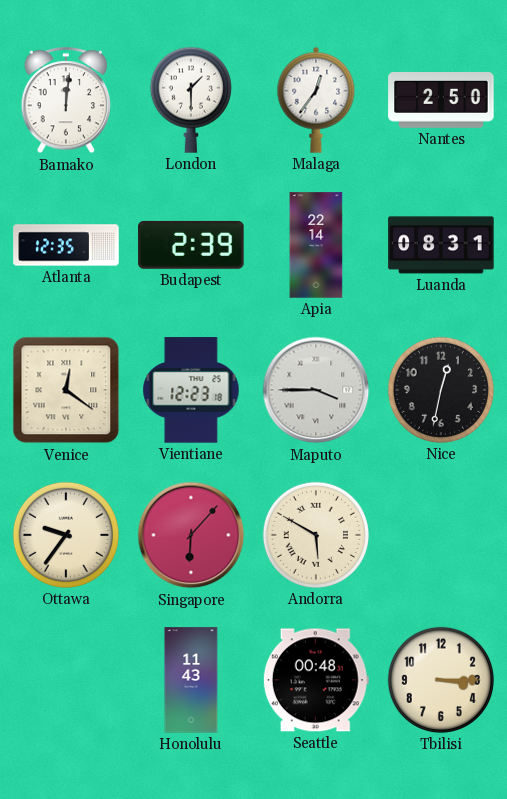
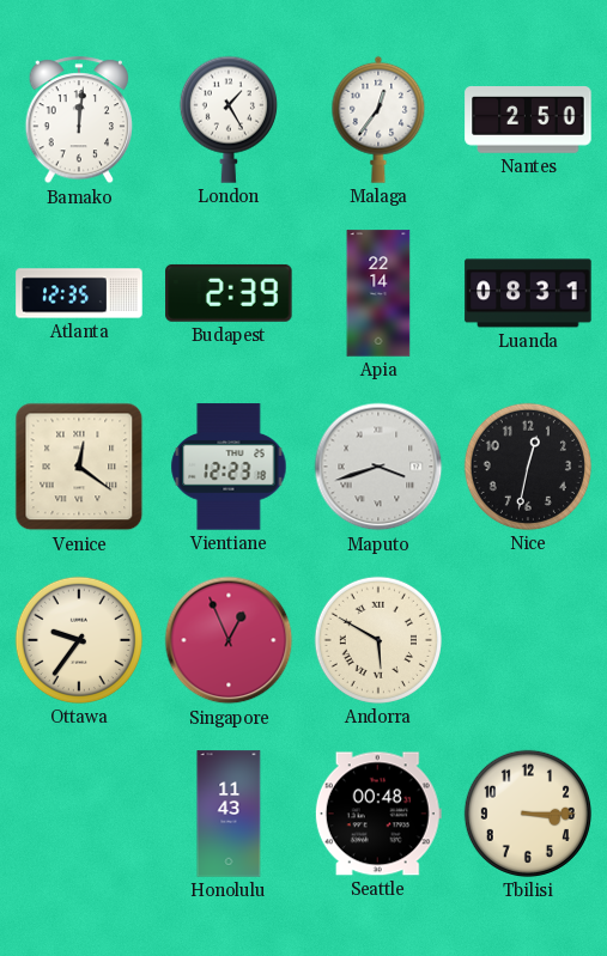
London: 1:30 -> 1:25
Maputo: 3:45 -> 3:42
Singapore: 6:07 -> 12:56
